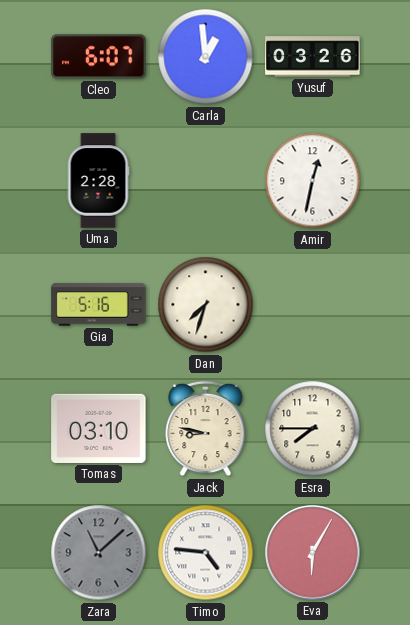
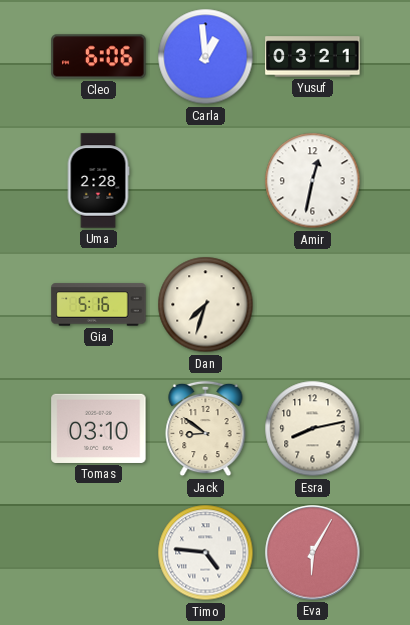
Cleo: 6:07 -> 6:06
Yusuf: 03:26 -> 03:21
Jack: 8:47 -> 8:51
Esra: 7:45 -> 8:13
Zara: 11:08 -> none
